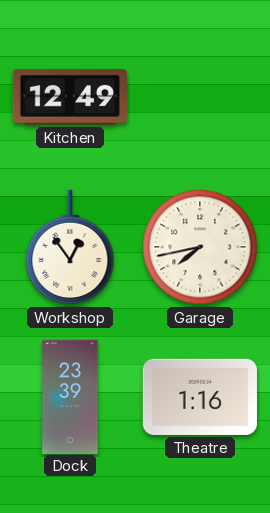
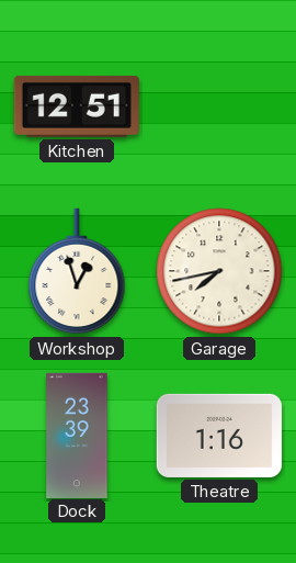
Kitchen: 12:49 -> 12:51
Workshop: 12:54 -> 12:57
